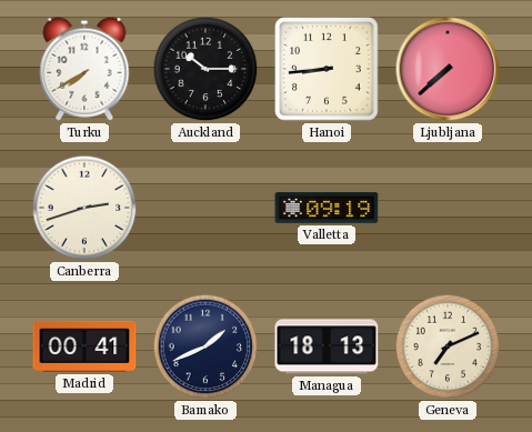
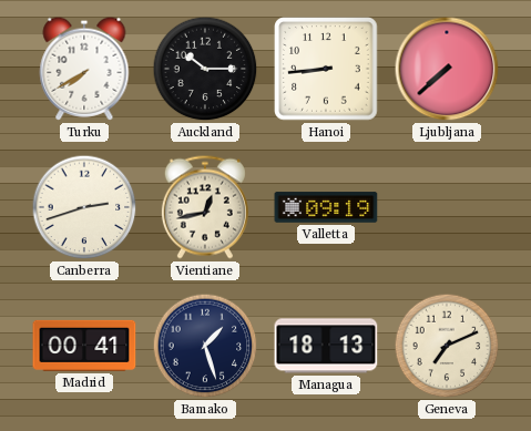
Vientiane: none -> 12:43
Bamako: 1:41 -> 1:27
